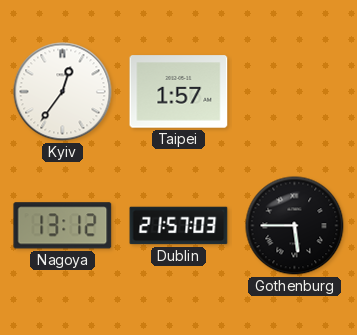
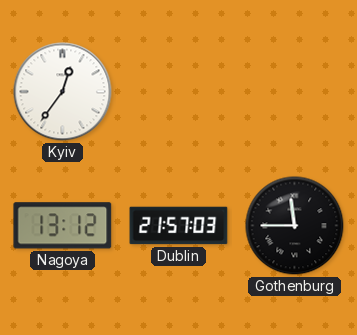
Taipei: 1:57 -> none
Gothenburg: 5:45 -> 11:45
